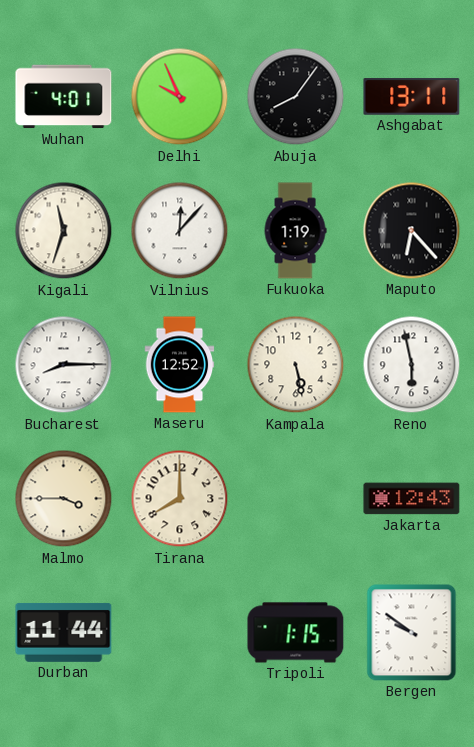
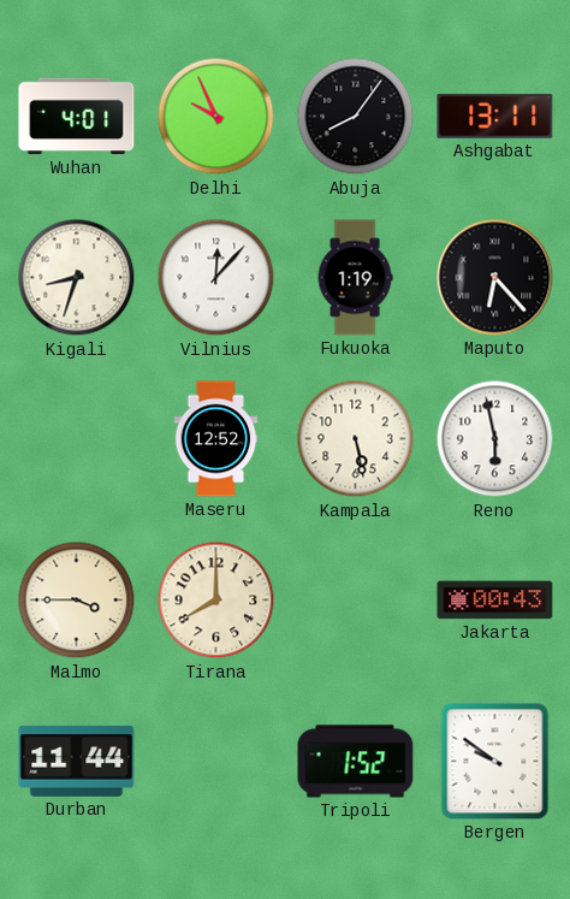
Kigali: 11:33 -> 8:33
Bucharest: 8:15 -> none
Jakarta: 12:43 -> 00:43
Tripoli: 1:15 -> 1:52
